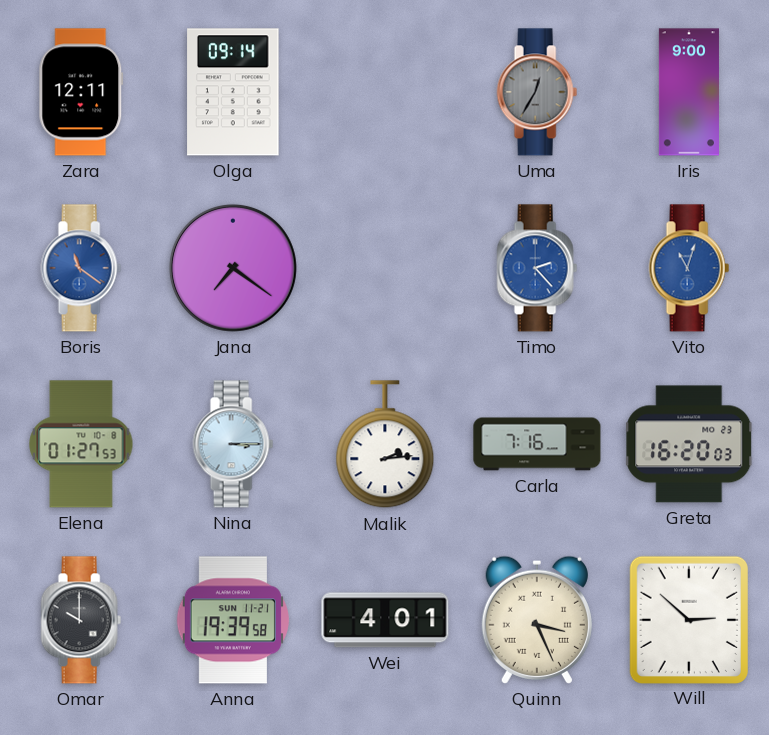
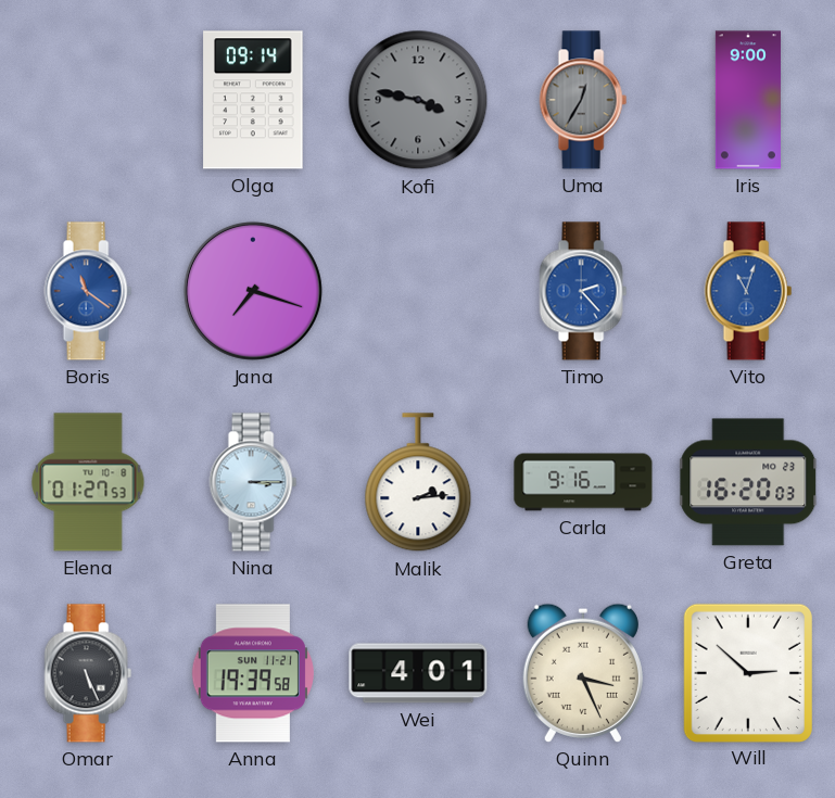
Zara: 12:11 -> none
Kofi: none -> 3:47
Jana: 7:21 -> 7:18
Carla: 7:16 -> 9:16
Omar: 10:00 -> 5:26
